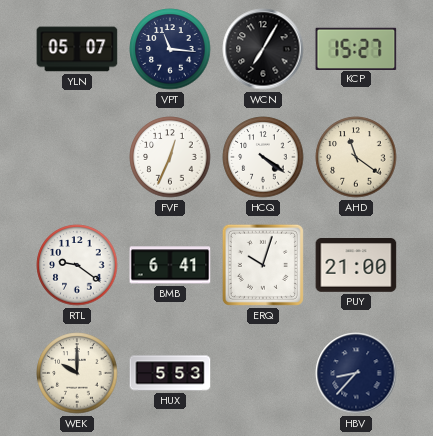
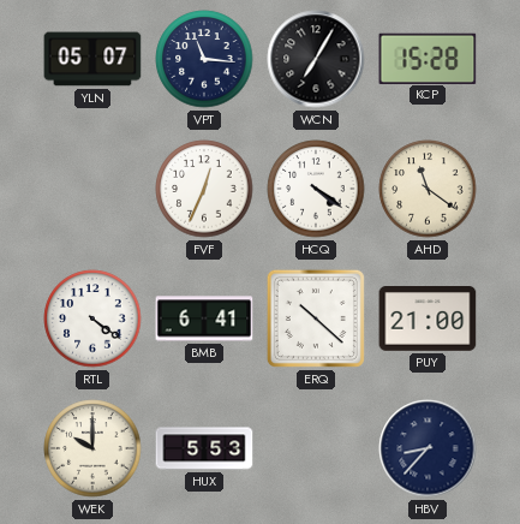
KCP: 15:27 -> 15:28
RTL: 9:21 -> 4:21
ERQ: 10:03 -> 10:22
